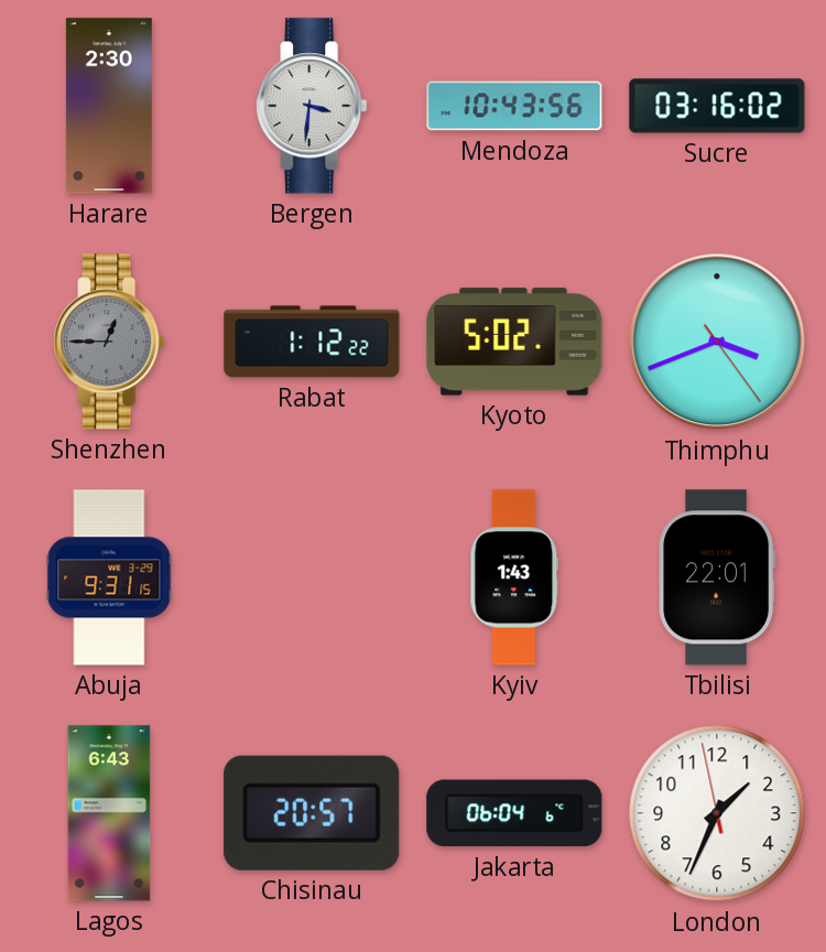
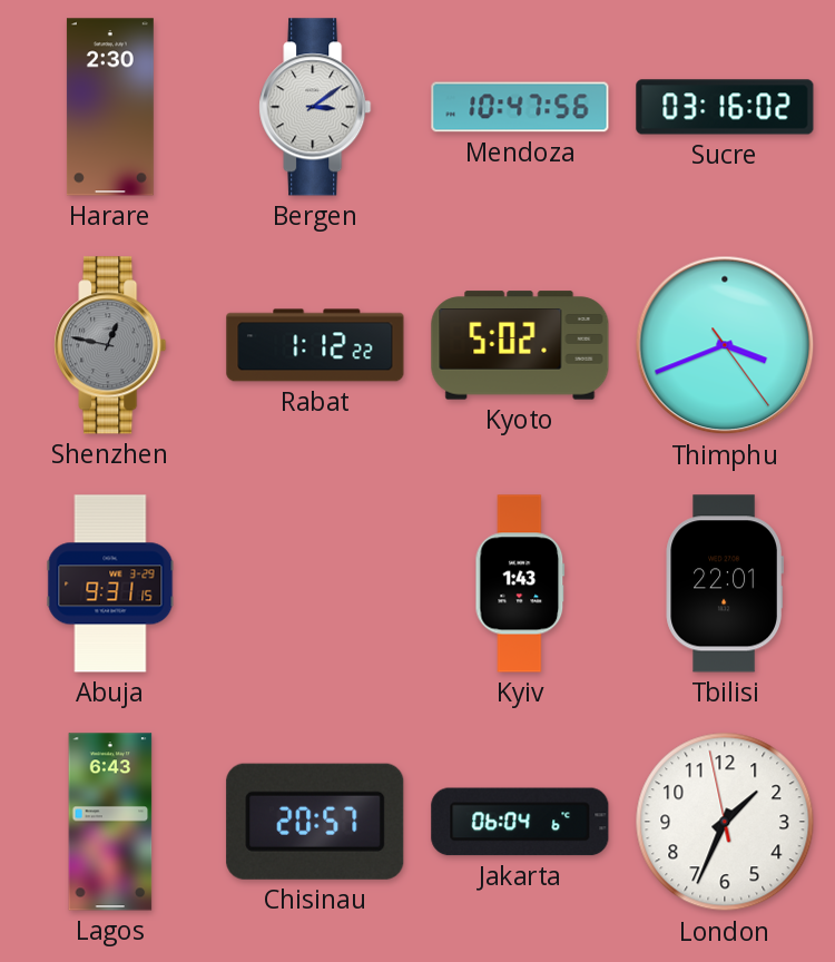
Bergen: 3:31 -> 3:09
Mendoza: 10:43 -> 10:47
Shenzhen: 12:45 -> 12:47
